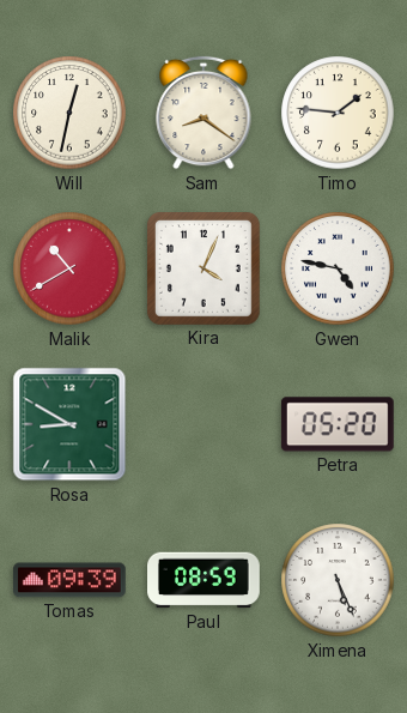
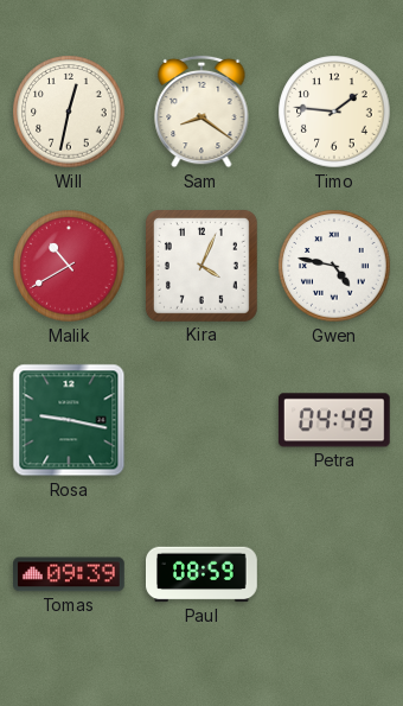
Rosa: 8:50 -> 9:17
Petra: 05:20 -> 04:49
Ximena: 5:26 -> none
